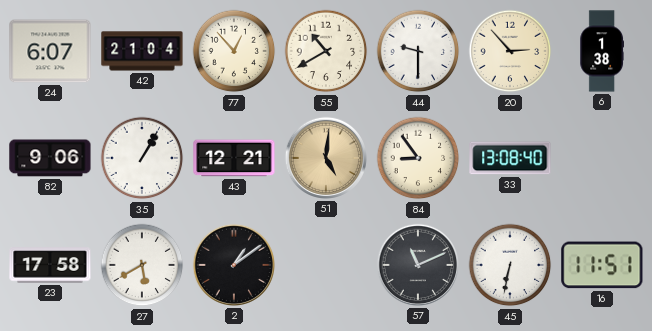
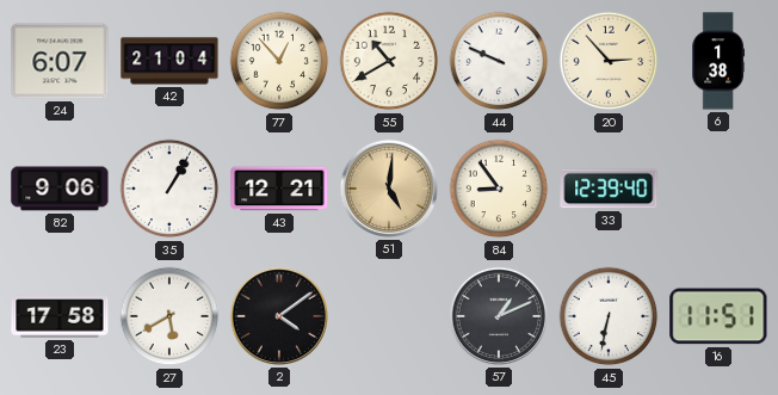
44: 9:30 -> 9:49
33: 13:08 -> 12:39
2: 1:09 -> 4:09
57: 11:11 -> 1:11
